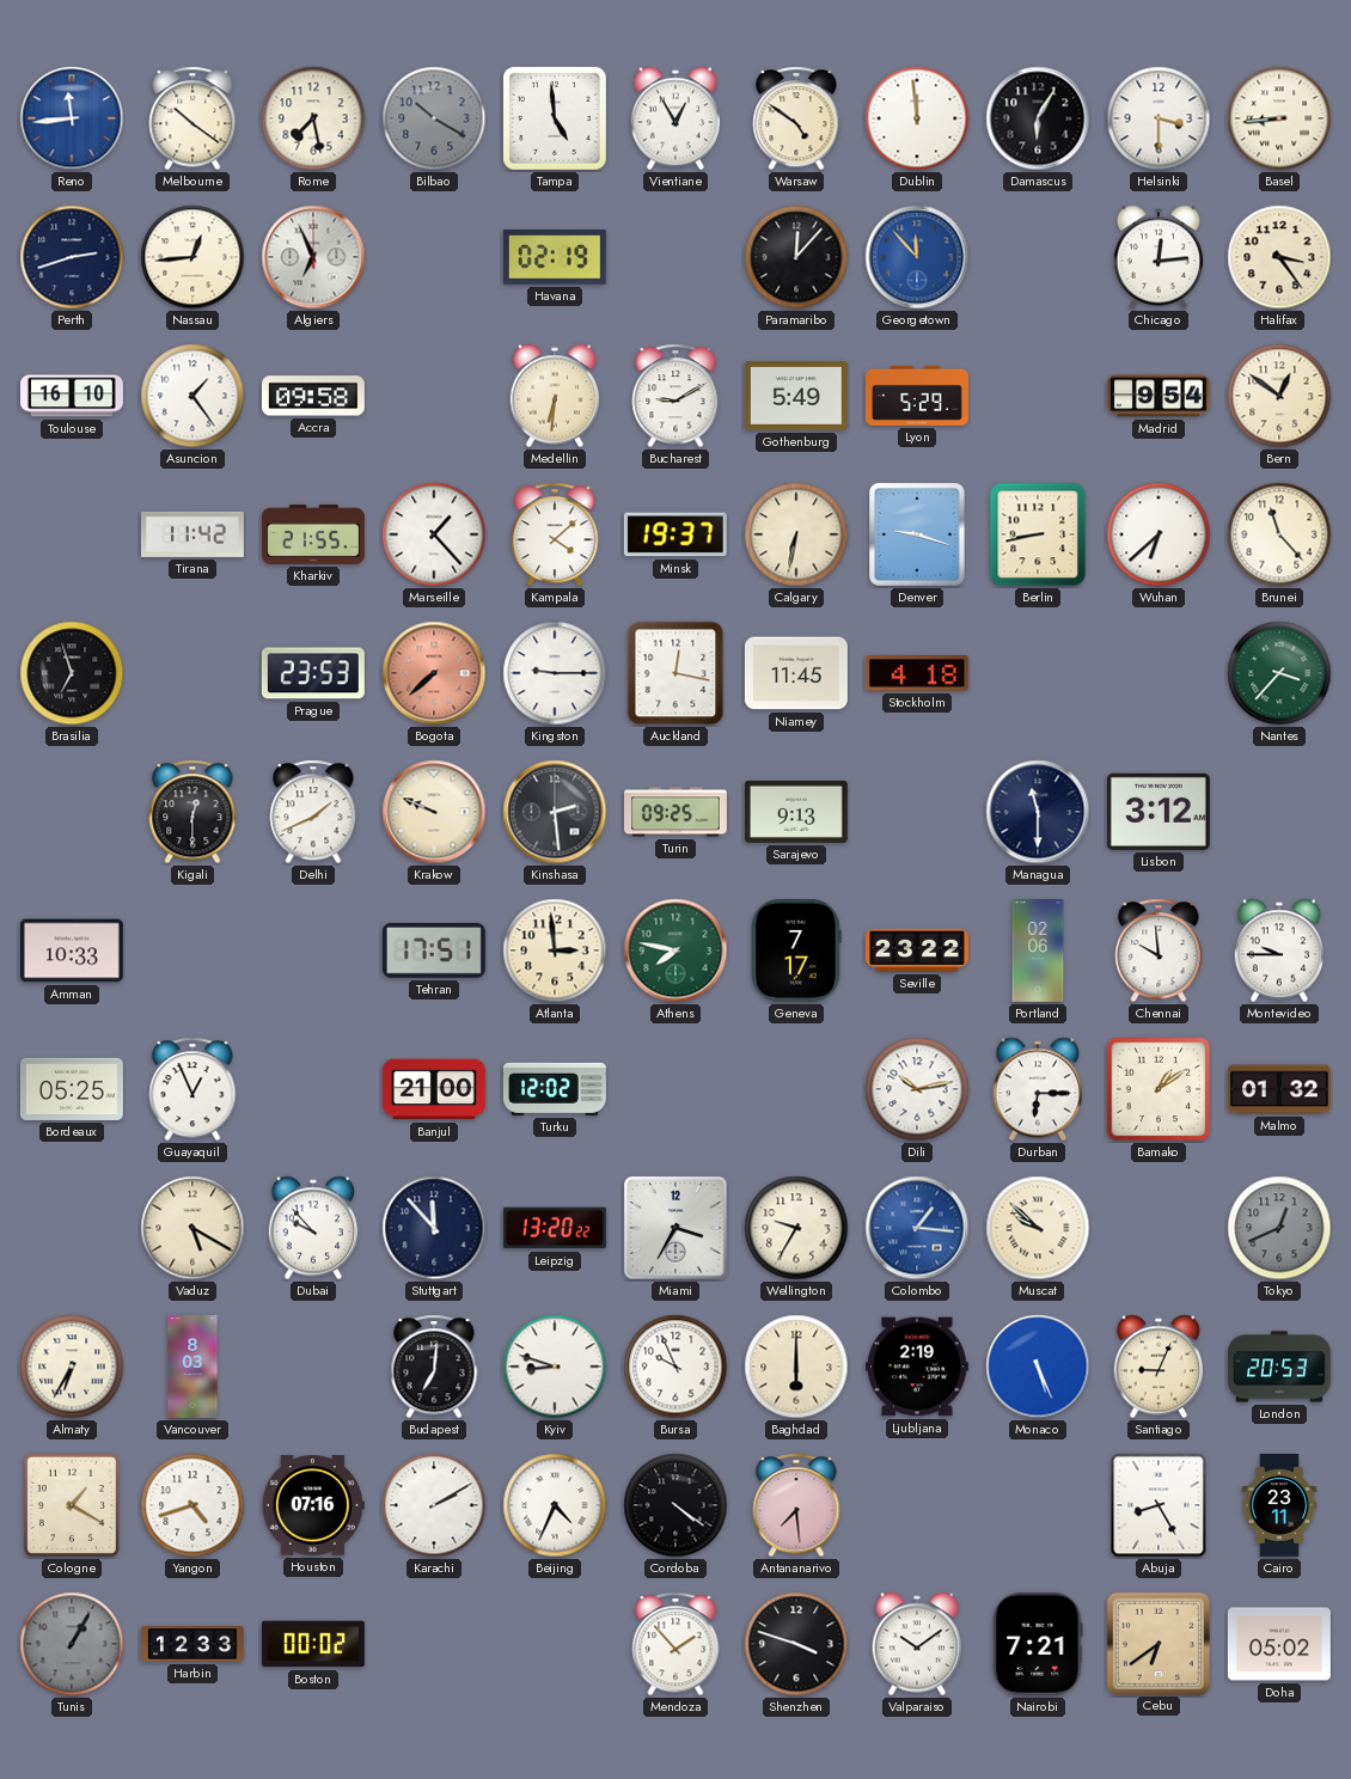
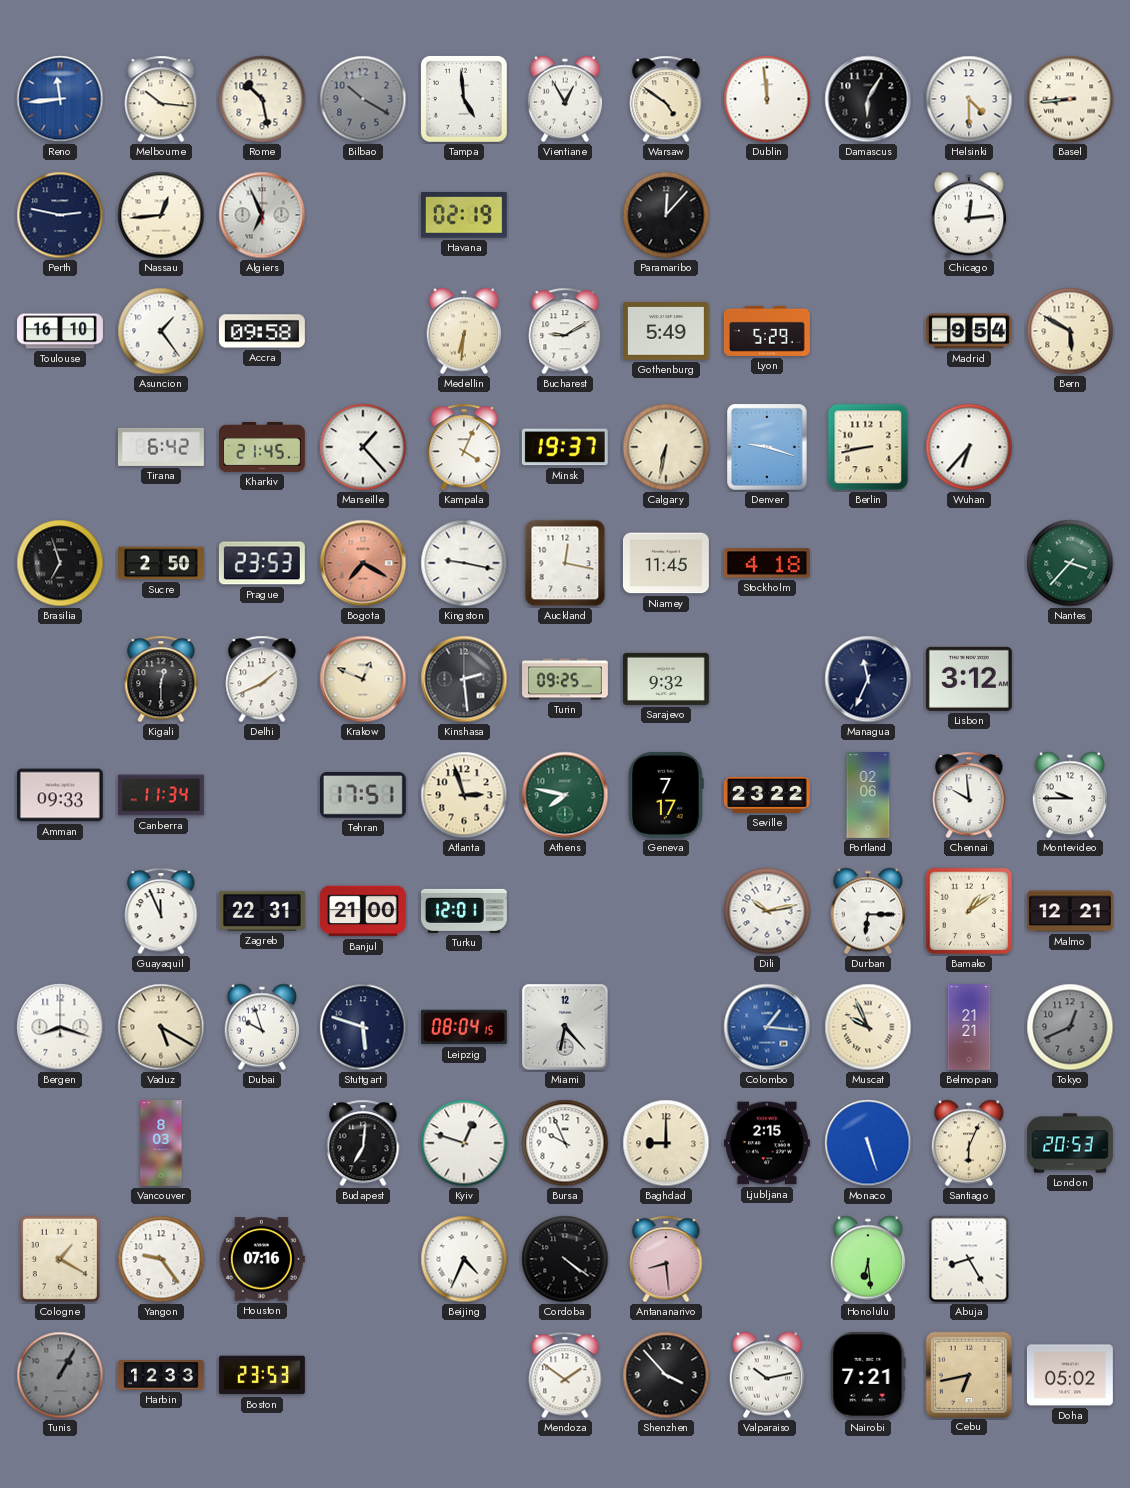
Melbourne: 10:21 -> 10:16
Rome: 7:28 -> 10:28
Helsinki: 3:30 -> 4:30
Perth: 2:42 -> 2:47
Georgetown: 11:53 -> none
Halifax: 3:24 -> none
Bern: 12:51 -> 5:50
Tirana: 11:42 -> 6:42
Kharkiv: 21:55 -> 21:45
Kampala: 4:08 -> 4:04
Wuhan: 6:38 -> 6:37
Brunei: 11:23 -> none
Sucre: none -> 2:50
Bogota: 7:38 -> 7:20
Kingston: 9:15 -> 9:17
Krakow: 9:49 -> 12:49
Sarajevo: 9:13 -> 9:32
Managua: 11:30 -> 11:34
Amman: 10:33 -> 09:33
Canberra: none -> 11:34
Atlanta: 2:59 -> 2:57
Bordeaux: 05:25 -> none
Guayaquil: 12:56 -> 11:56
Zagreb: none -> 22:31
Turku: 12:02 -> 12:01
Malmo: 01:32 -> 12:21
Bergen: none -> 8:18
Dubai: 9:53 -> 9:57
Stuttgart: 11:53 -> 5:48
Leipzig: 13:20 -> 08:04
Miami: 3:35 -> 6:23
Wellington: 9:35 -> none
Muscat: 9:52 -> 9:56
Belmopan: none -> 21:21
Almaty: 6:35 -> none
Kyiv: 8:48 -> 12:48
Baghdad: 6:00 -> 9:00
Ljubljana: 2:19 -> 2:15
Monaco: 5:26 -> 5:27
Santiago: 9:04 -> 6:04
Yangon: 4:42 -> 9:24
Karachi: 2:10 -> none
Antananarivo: 7:29 -> 8:29
Honolulu: none -> 6:29
Cairo: 23:11 -> none
Boston: 00:02 -> 23:53
Mendoza: 1:53 -> 1:51
Shenzhen: 3:48 -> 3:53
Valparaiso: 10:09 -> 10:13
Cebu: 6:39 -> 6:43
